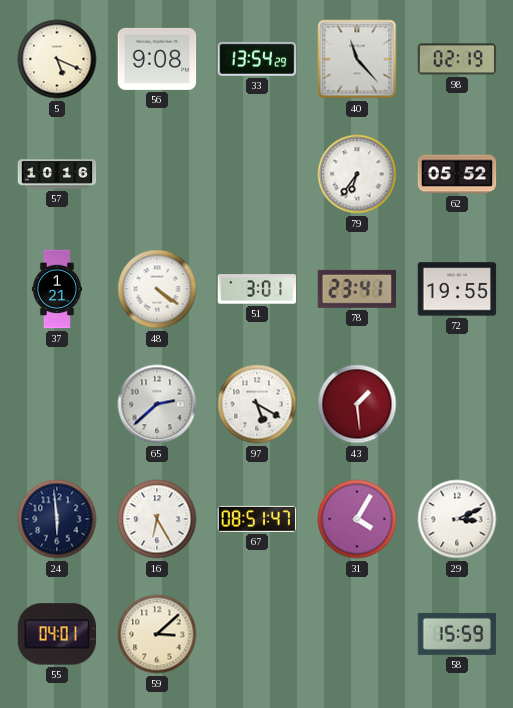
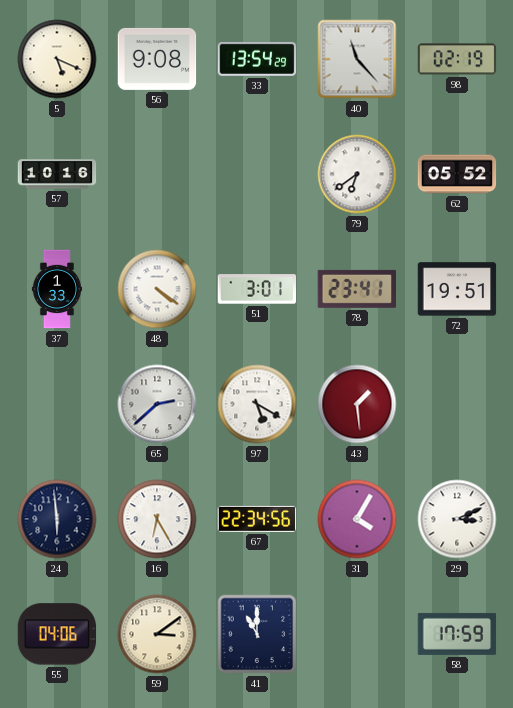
79: 6:36 -> 6:39
37: 1:21 -> 1:33
72: 19:55 -> 19:51
67: 08:51 -> 22:34
55: 04:01 -> 04:06
59: 3:08 -> 3:09
41: none -> 11:00
58: 15:59 -> 17:59
